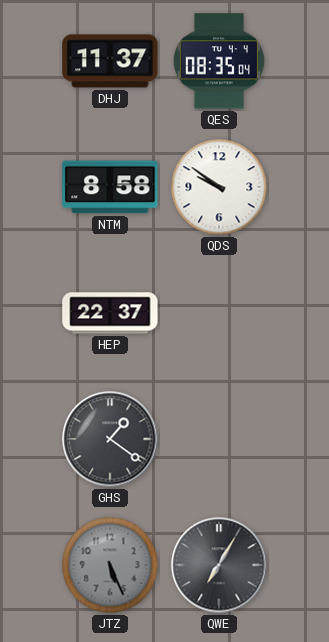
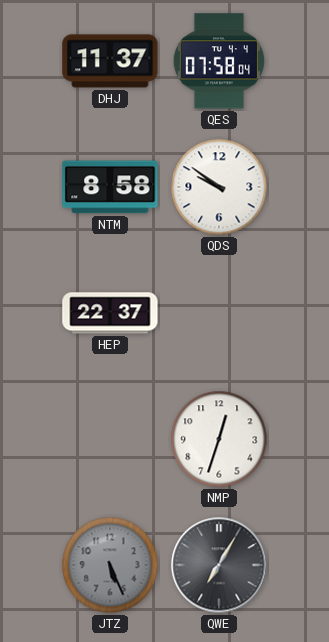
QES: 08:35 -> 07:58
GHS: 1:21 -> none
NMP: none -> 12:33
